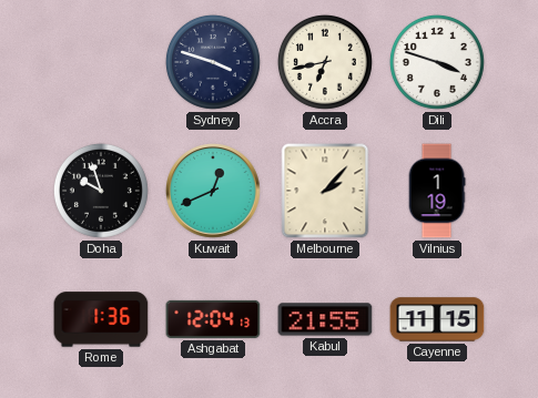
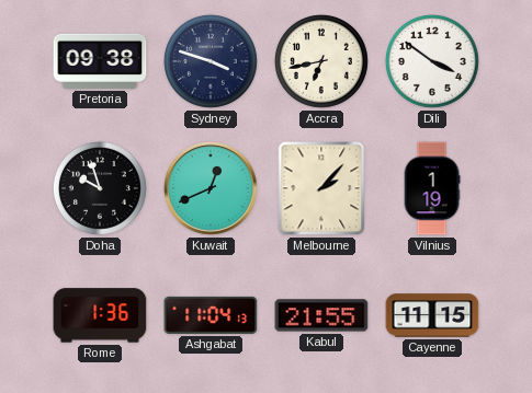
Pretoria: none -> 09:38
Dili: 3:48 -> 3:51
Ashgabat: 12:04 -> 11:04
